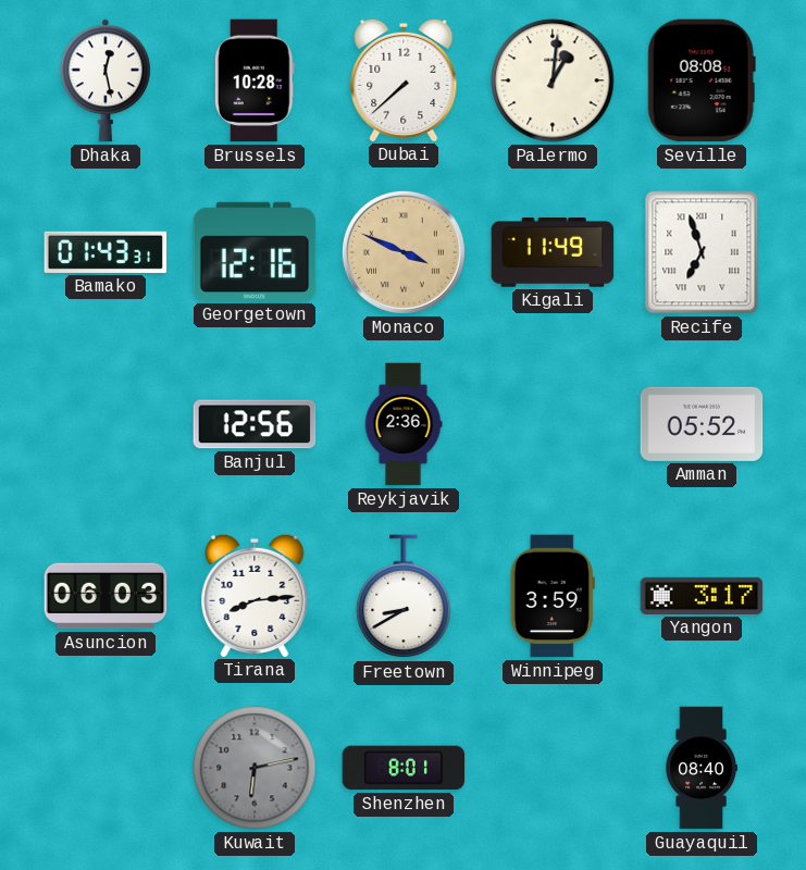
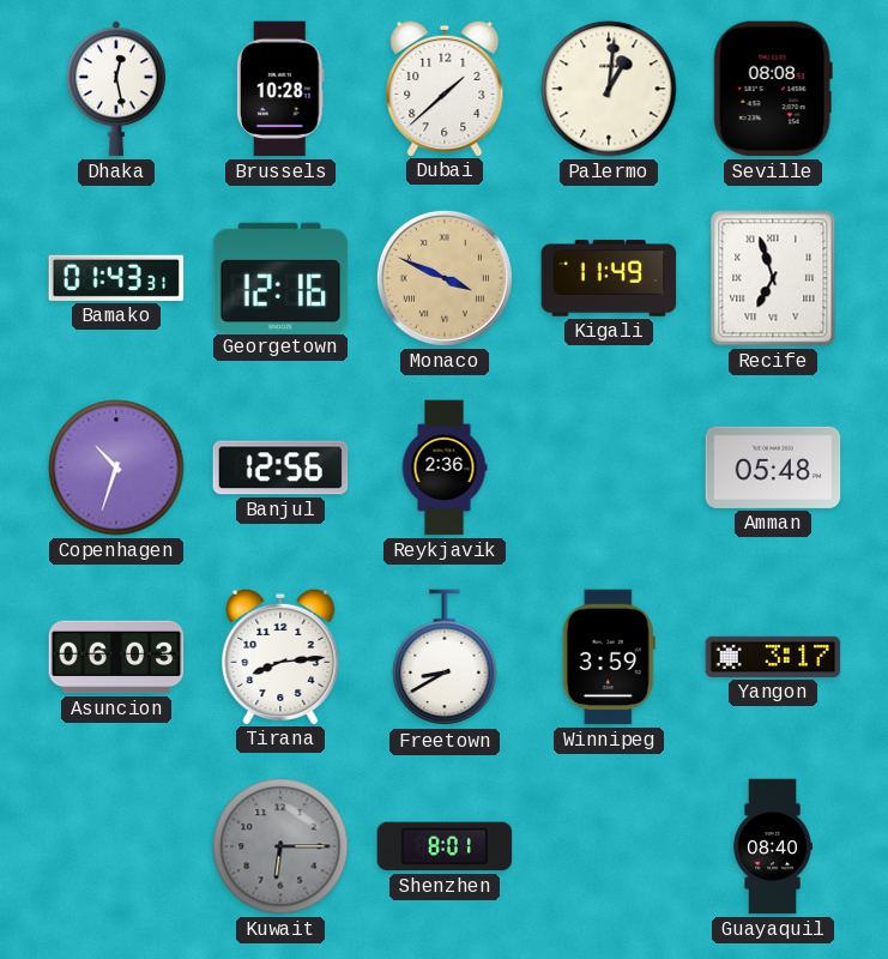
Dubai: 7:38 -> 1:38
Copenhagen: none -> 10:33
Amman: 05:52 -> 05:48
Kuwait: 6:13 -> 6:15
